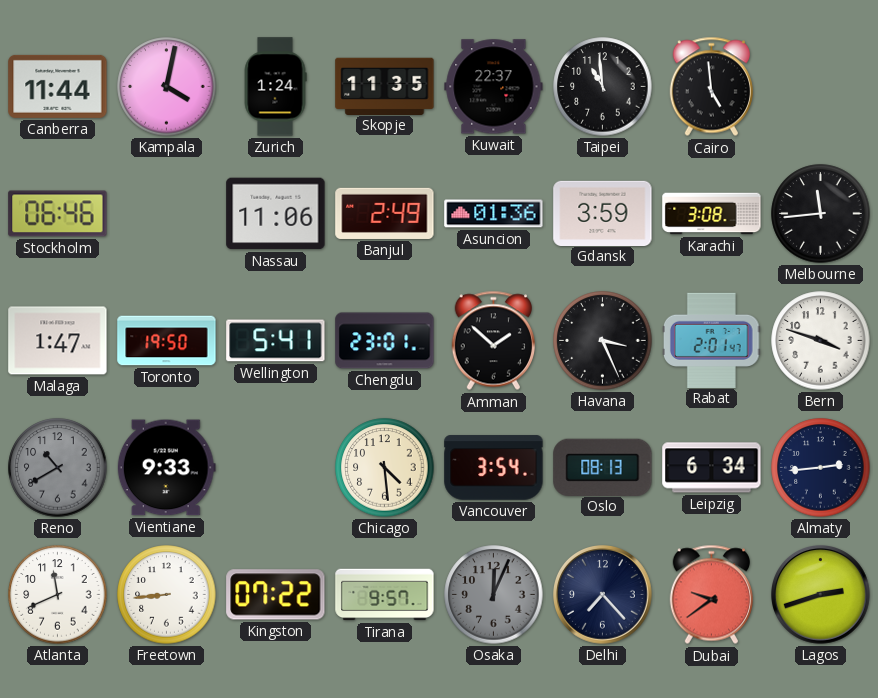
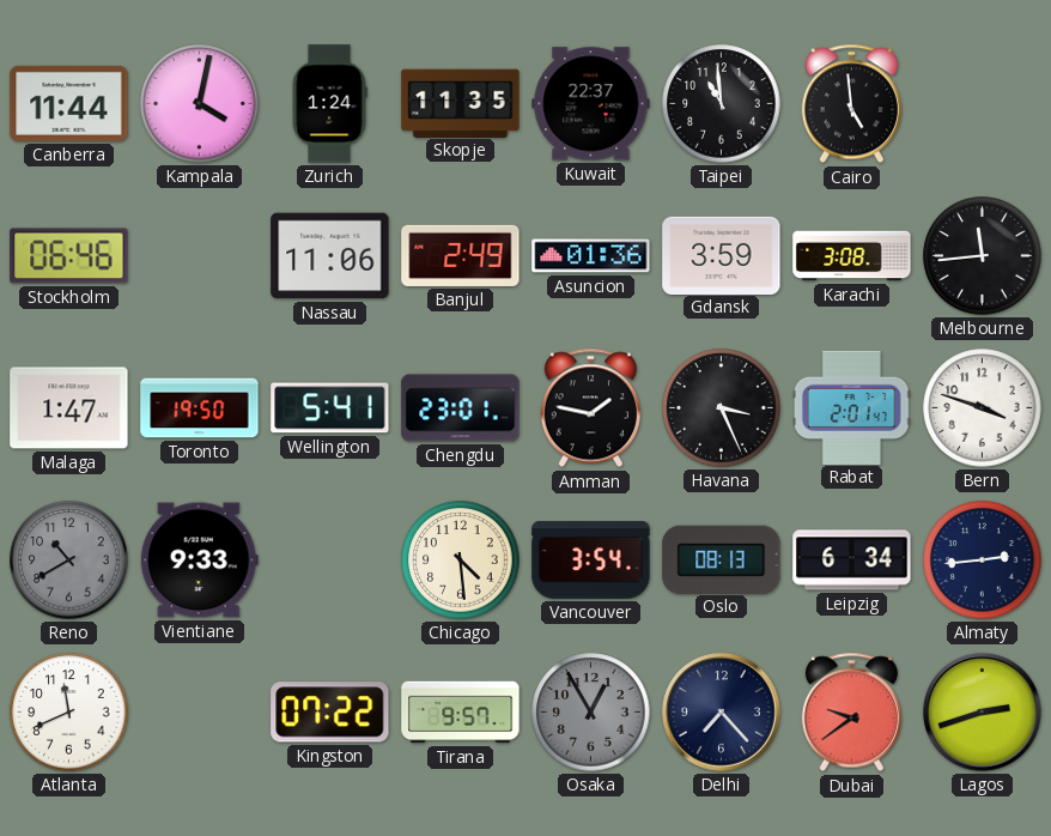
Amman: 1:52 -> 1:47
Freetown: 8:44 -> none
Osaka: 12:04 -> 12:55
